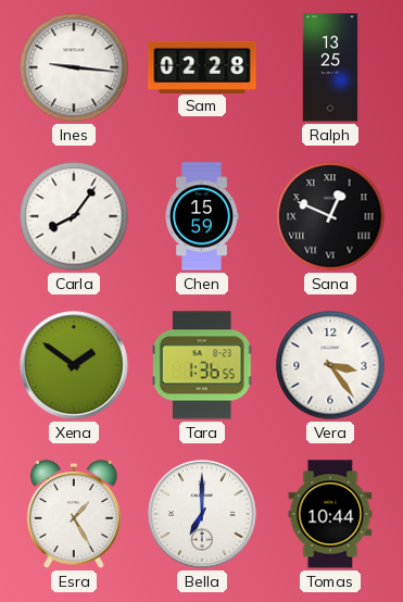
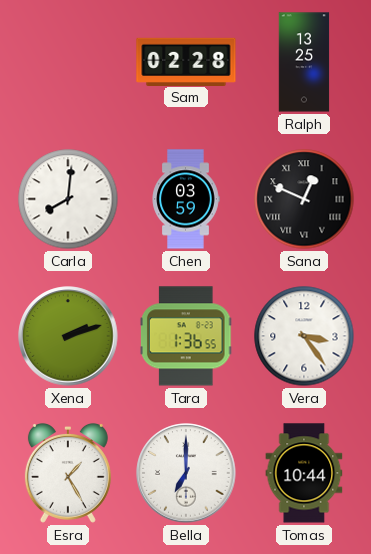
Ines: 9:16 -> none
Carla: 8:06 -> 8:01
Chen: 15:59 -> 03:59
Xena: 1:51 -> 2:12
